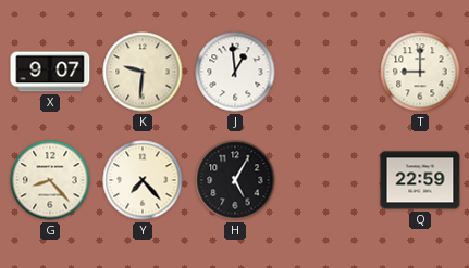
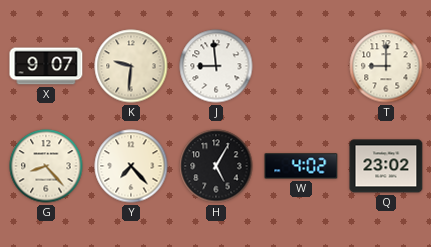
J: 12:59 -> 8:59
W: none -> 4:02
Q: 22:59 -> 23:02
